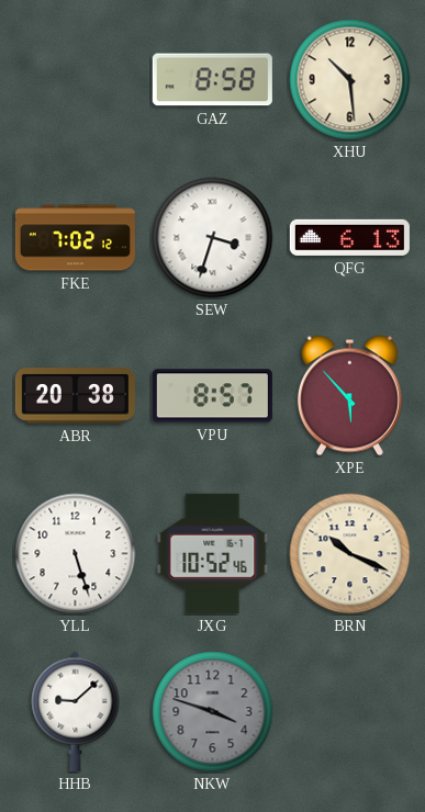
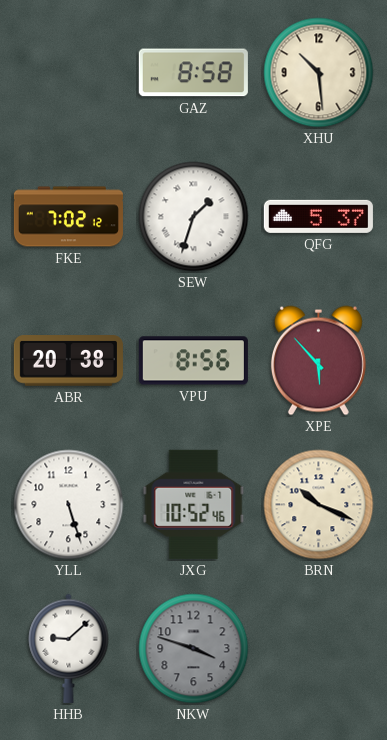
SEW: 3:33 -> 1:33
QFG: 6:13 -> 5:37
VPU: 8:57 -> 8:56
